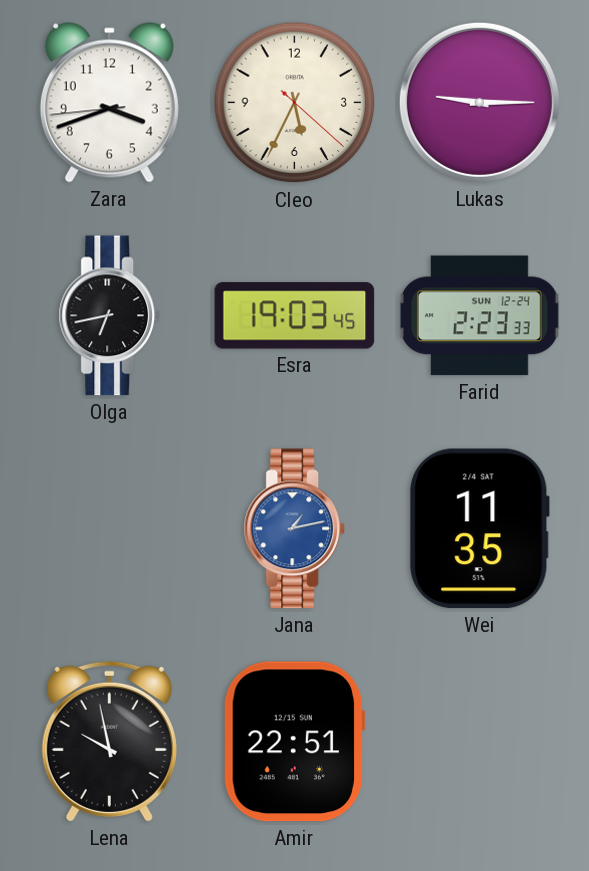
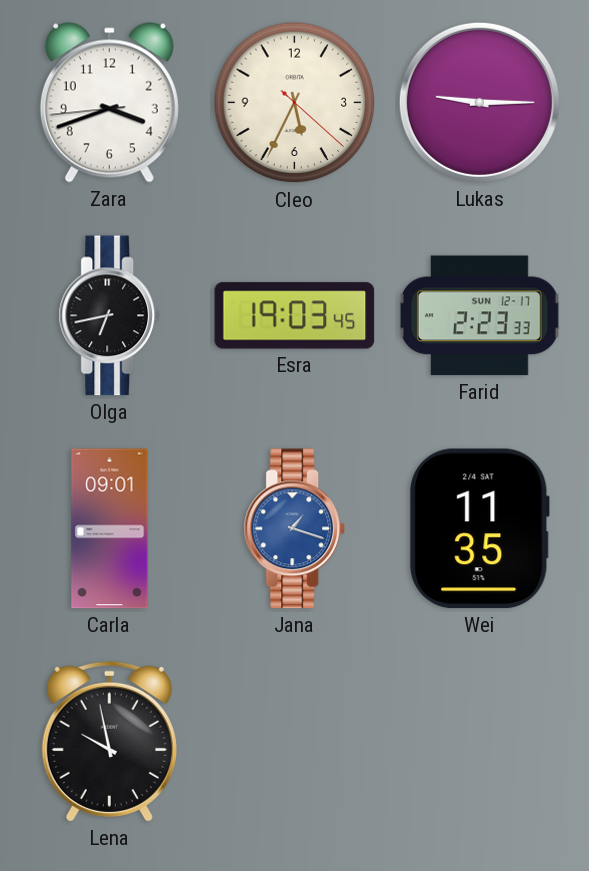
Farid date: SUN 12-24 -> SUN 12-17
Carla: none -> 09:01
Jana: 1:13 -> 1:18
Amir: 22:51 -> none
